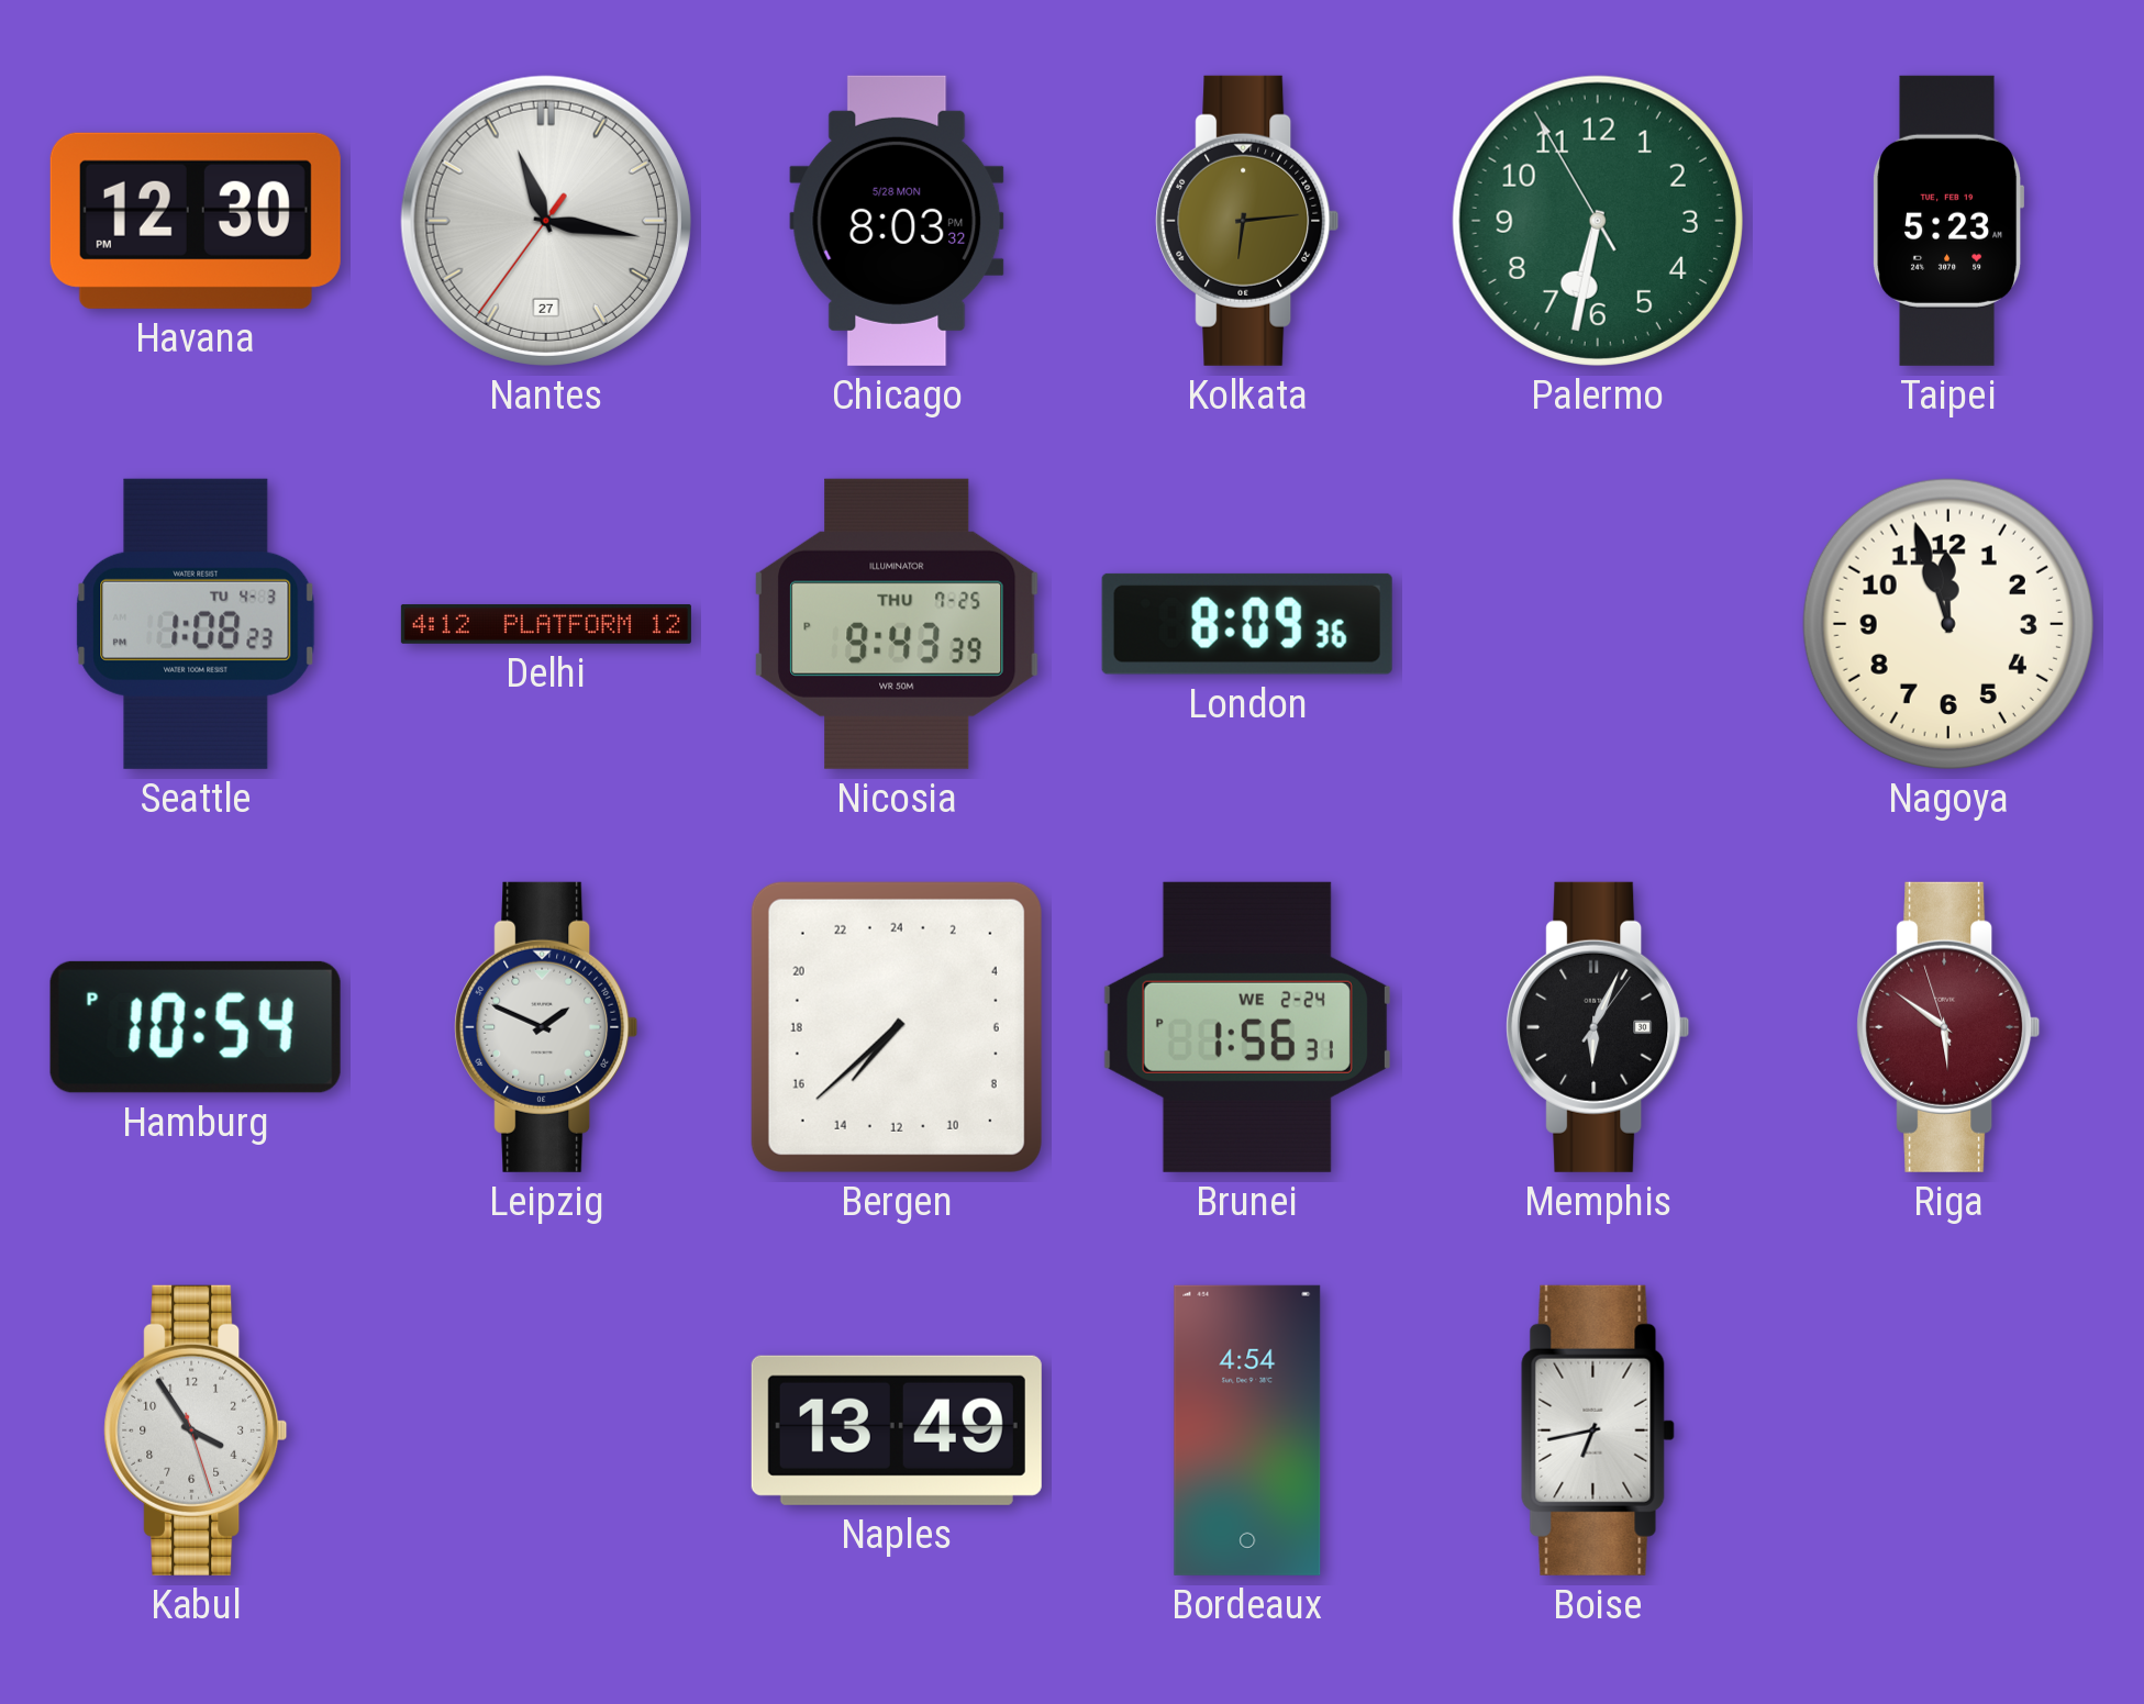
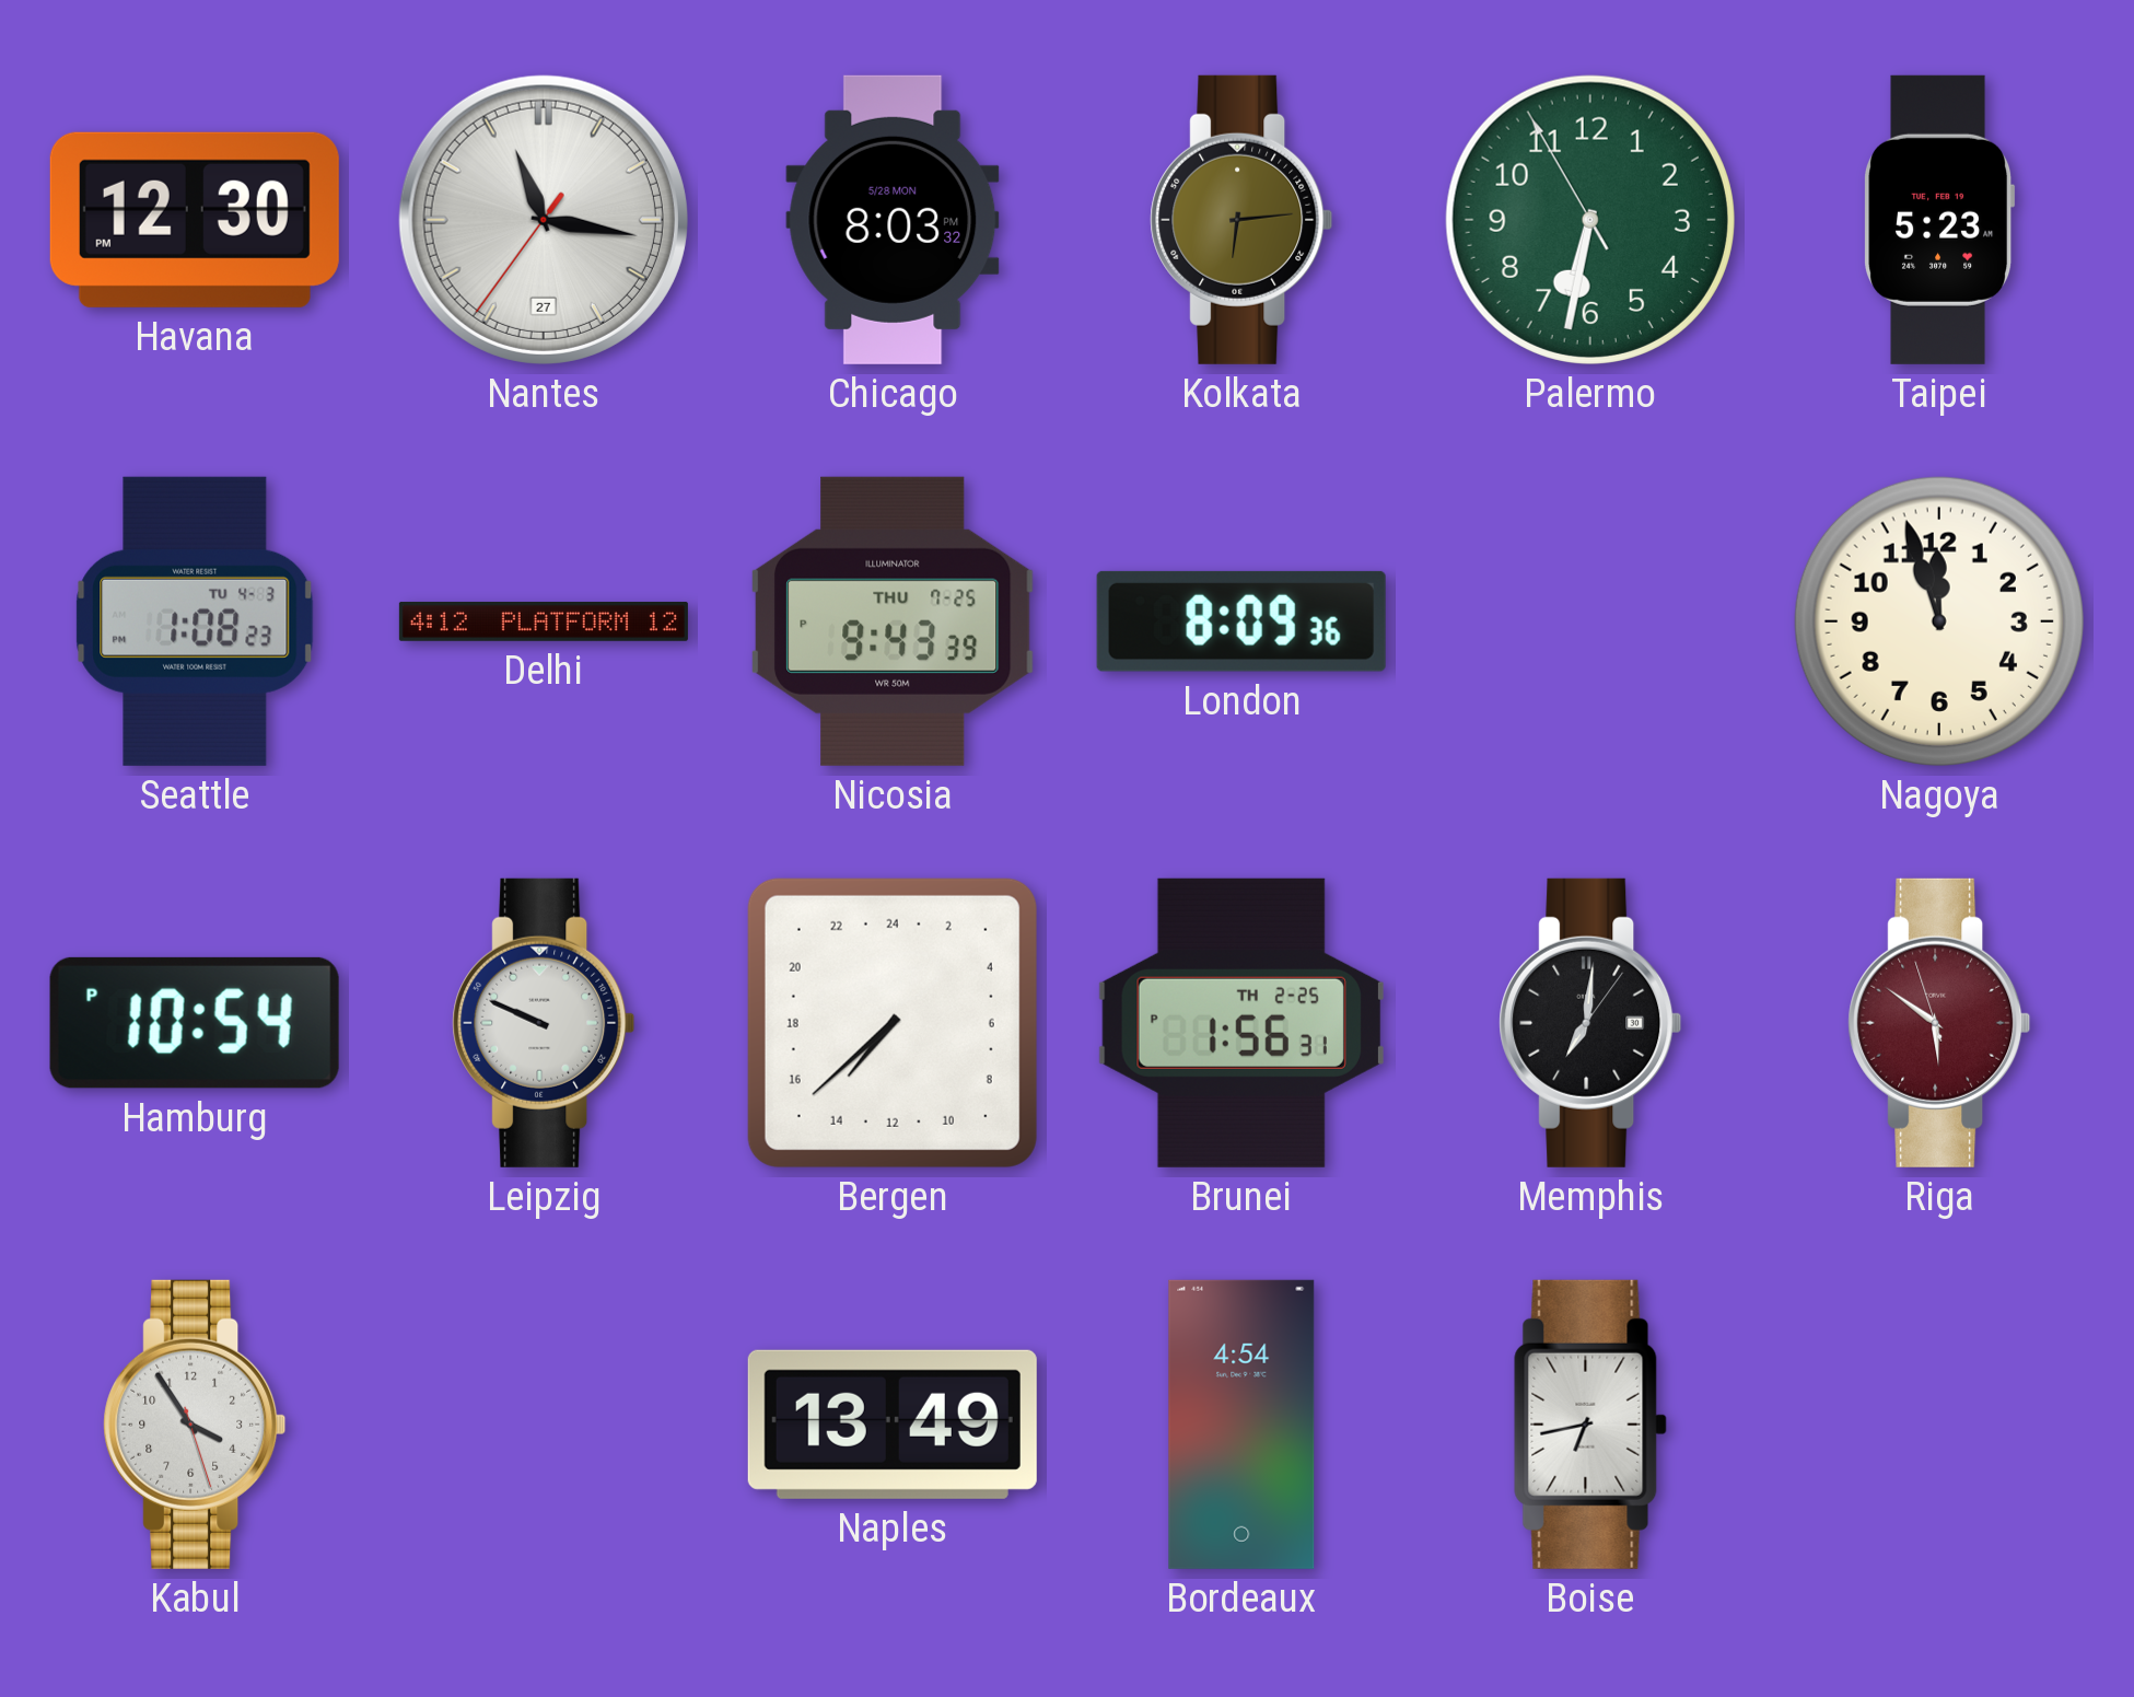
Leipzig: 1:49 -> 9:49
Brunei date: WE 2-24 -> TH 2-25
Memphis: 6:04 -> 7:01
